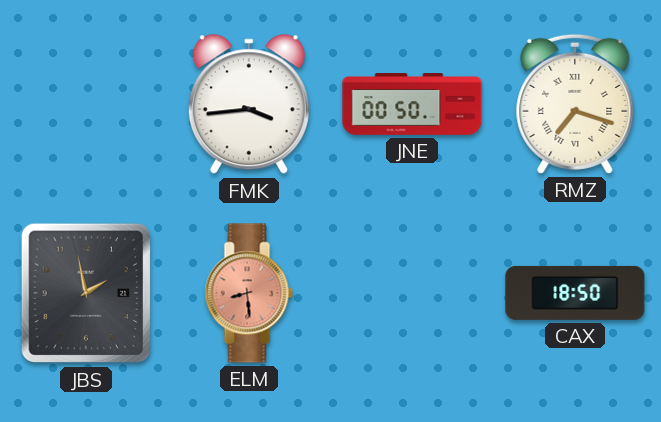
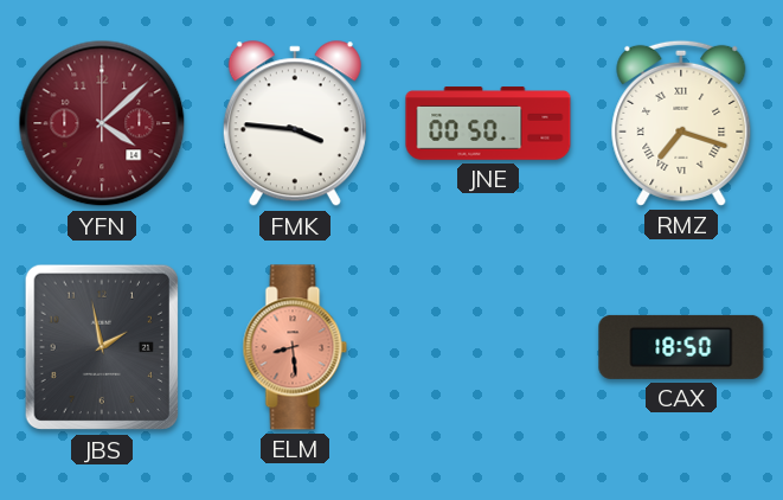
YFN: none -> 4:08
FMK: 3:44 -> 3:46
